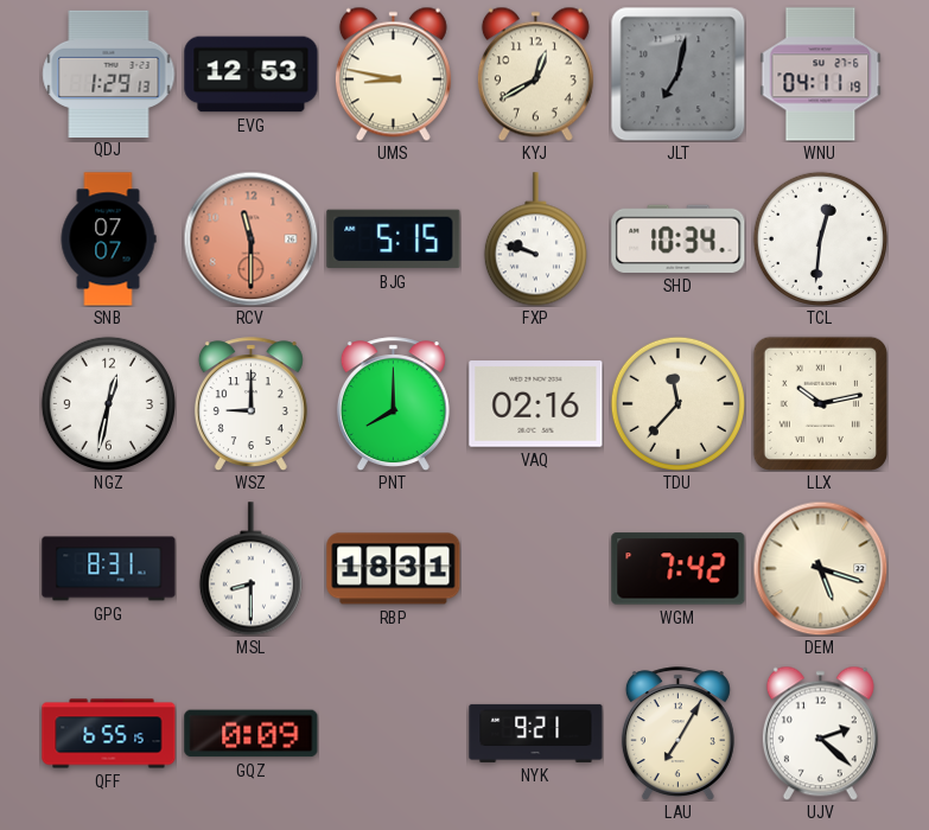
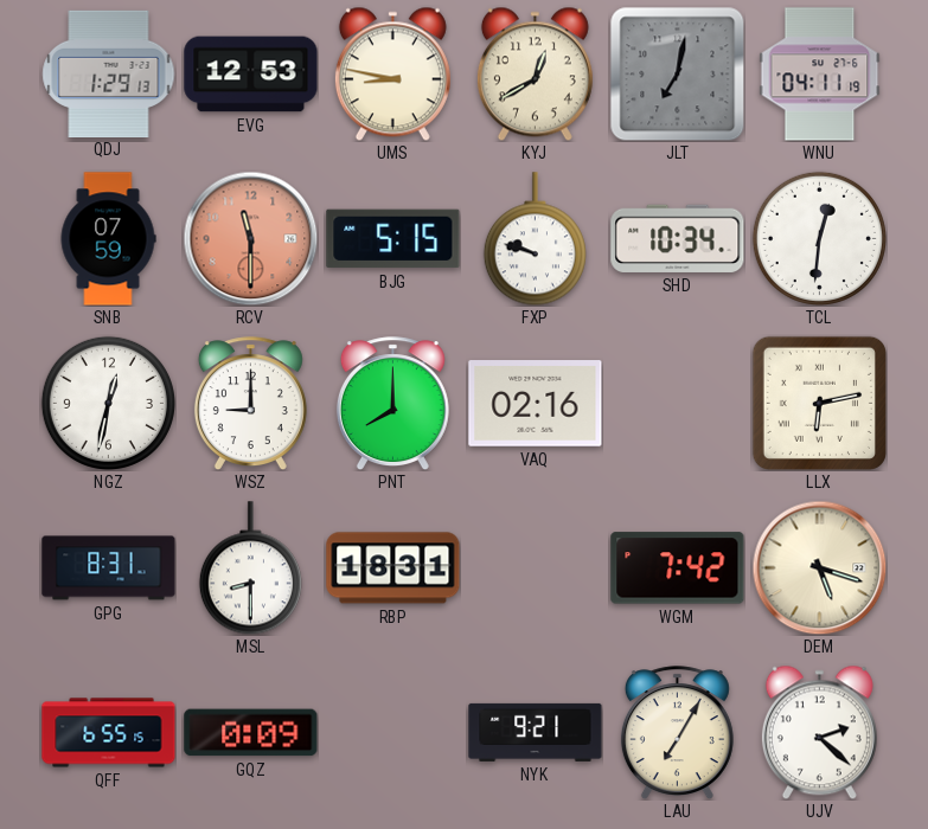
SNB: 07:07 -> 07:59
TDU: 11:37 -> none
LLX: 10:13 -> 6:13
